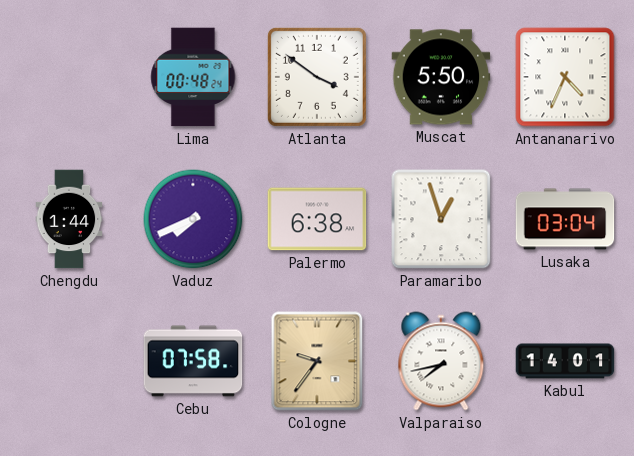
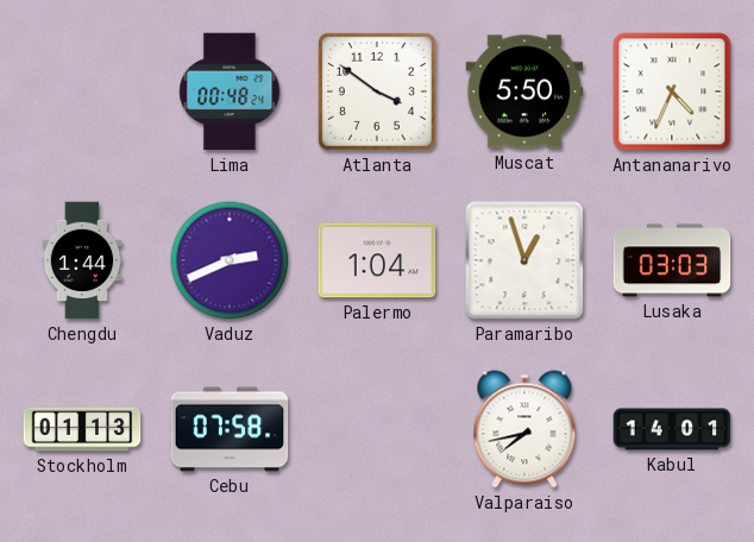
Vaduz: 7:41 -> 2:41
Palermo: 6:38 -> 1:04
Lusaka: 03:04 -> 03:03
Stockholm: none -> 01:13
Cologne: 9:36 -> none
